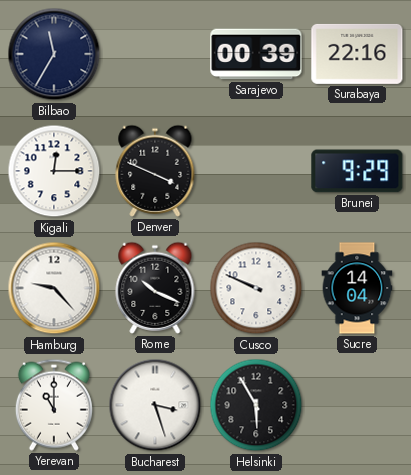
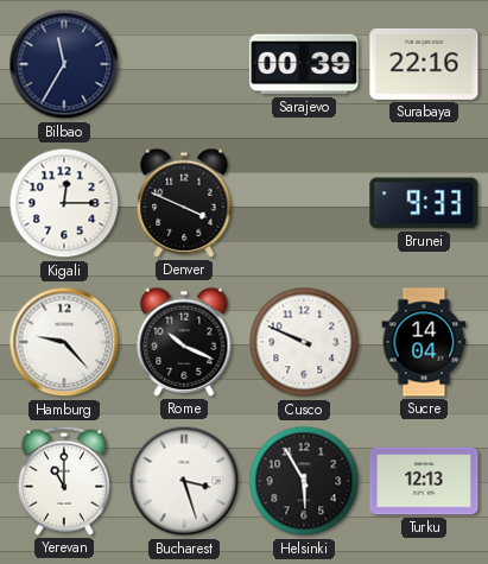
Brunei: 9:29 -> 9:33
Turku: none -> 12:13
